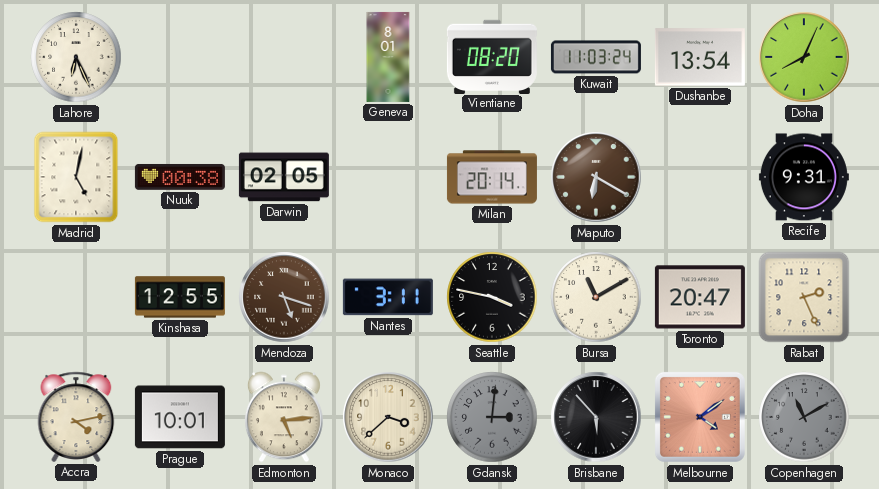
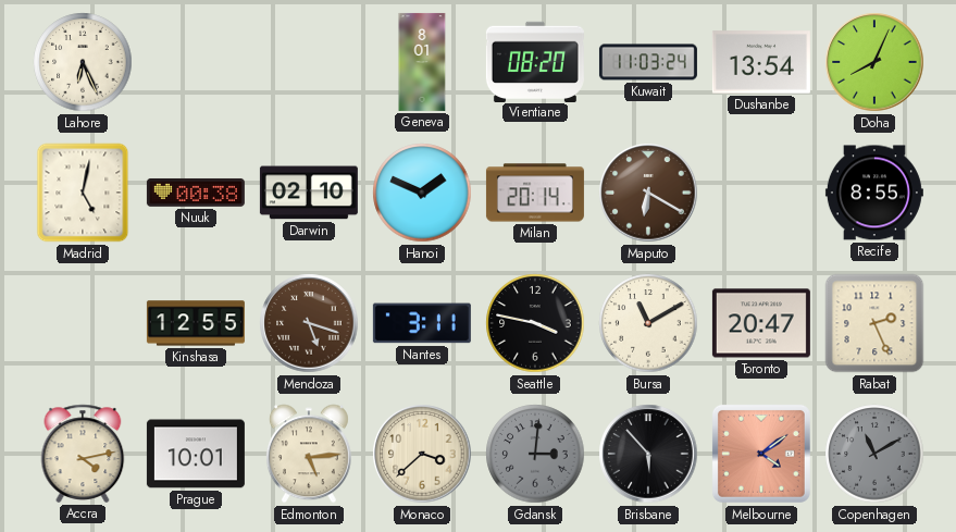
Darwin: 02:05 -> 02:10
Hanoi: none -> 1:49
Recife: 9:31 -> 8:55
